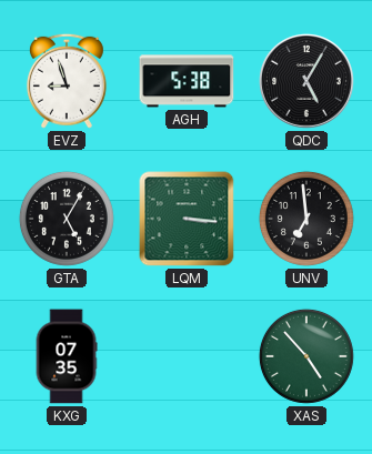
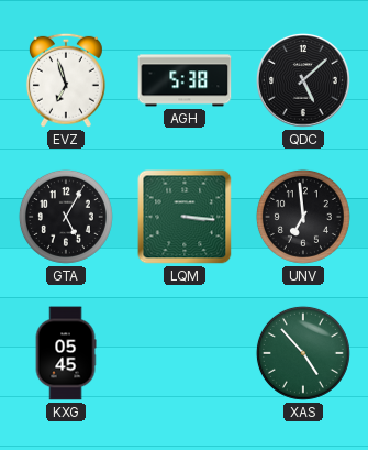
EVZ: 8:57 -> 6:57
QDC: 5:05 -> 5:08
KXG: 07:35 -> 05:45
